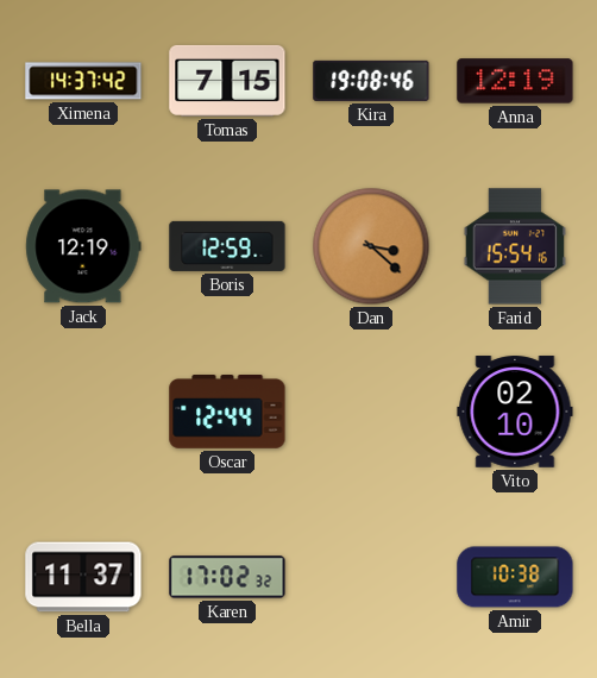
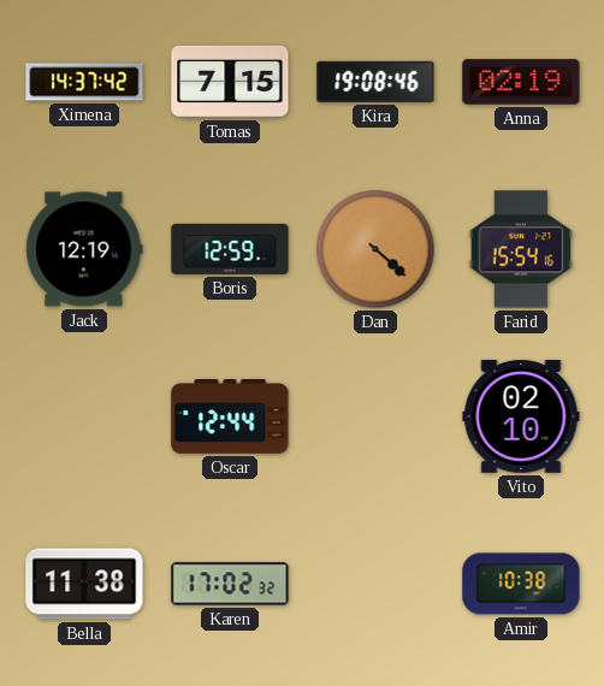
Anna: 12:19 -> 02:19
Dan: 3:22 -> 4:22
Bella: 11:37 -> 11:38
